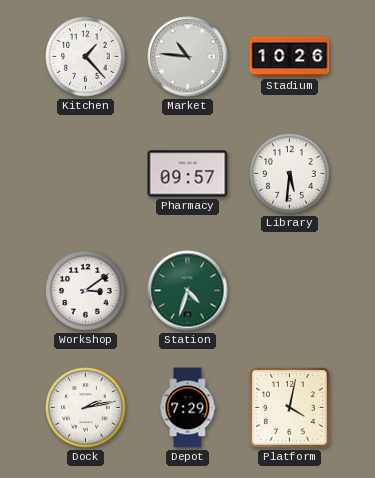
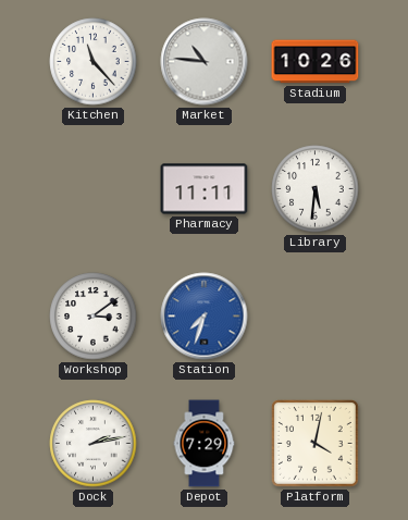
Kitchen: 1:23 -> 11:23
Pharmacy: 09:57 -> 11:11
Station: 4:33 -> 7:33
Station dial: green -> blue
